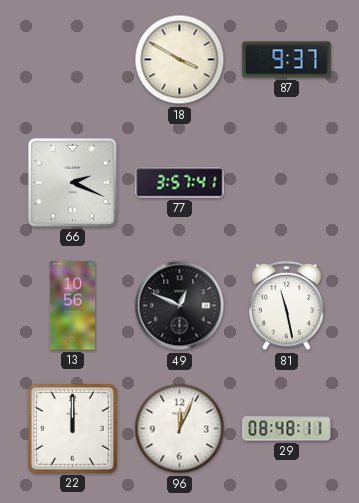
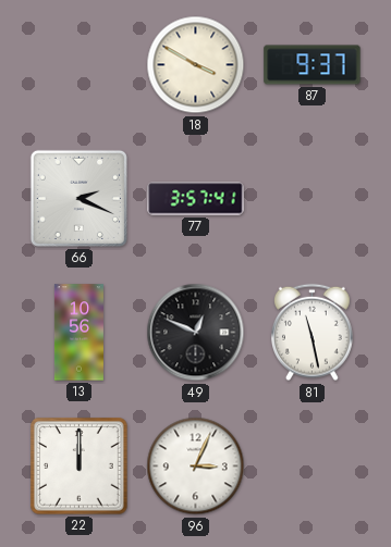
96: 12:04 -> 3:04
29: 08:48 -> none
